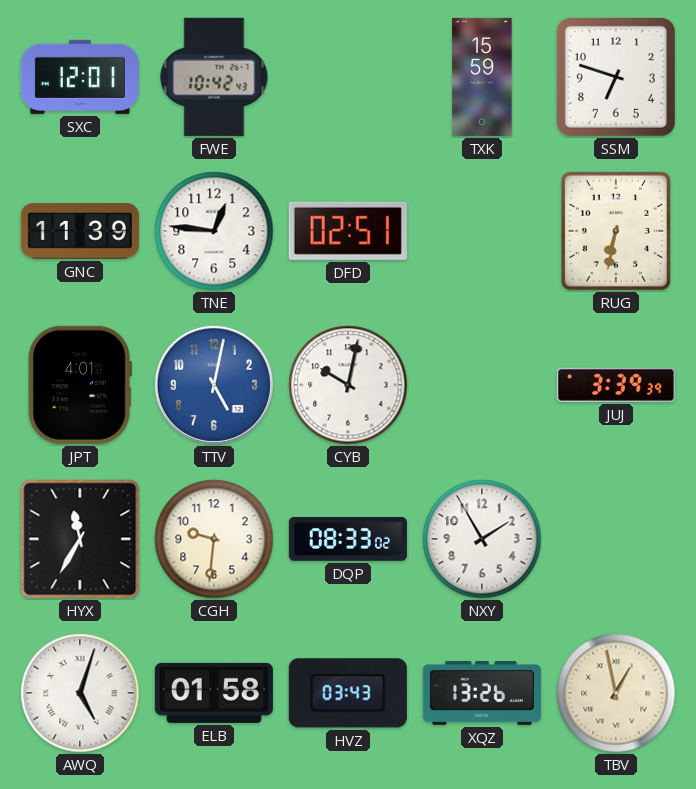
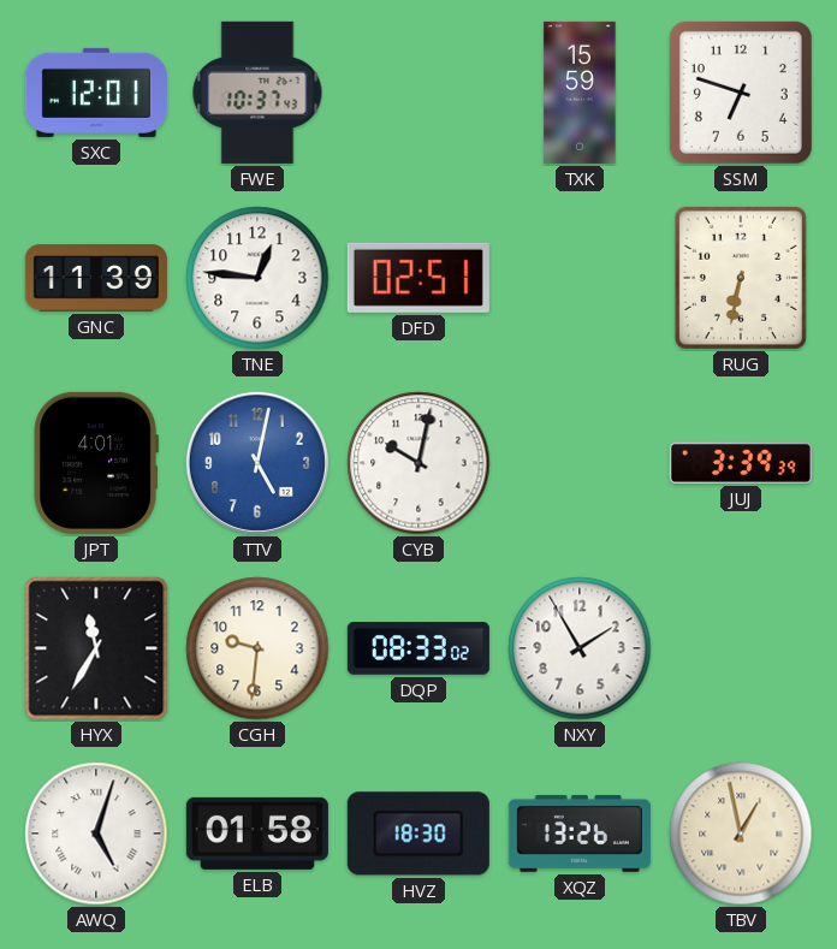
FWE: 10:42 -> 10:37
HVZ: 03:43 -> 18:30
